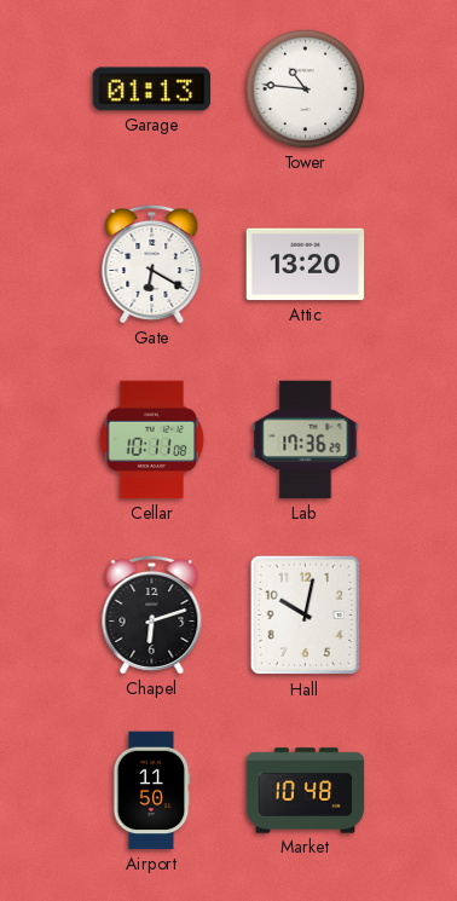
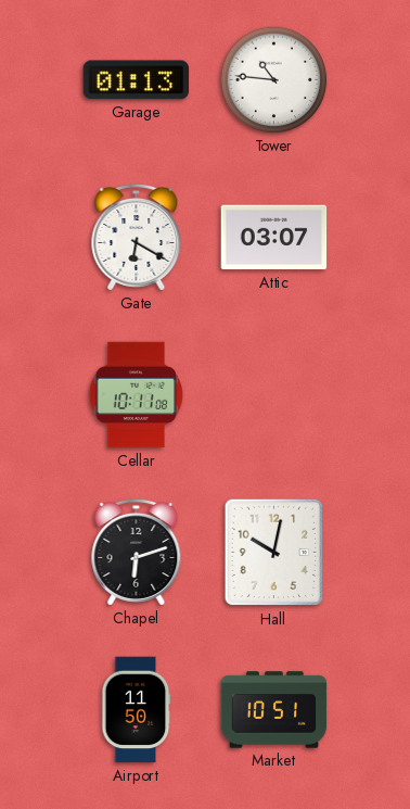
Attic: 13:20 -> 03:07
Lab: 17:36 -> none
Market: 10:48 -> 10:51
